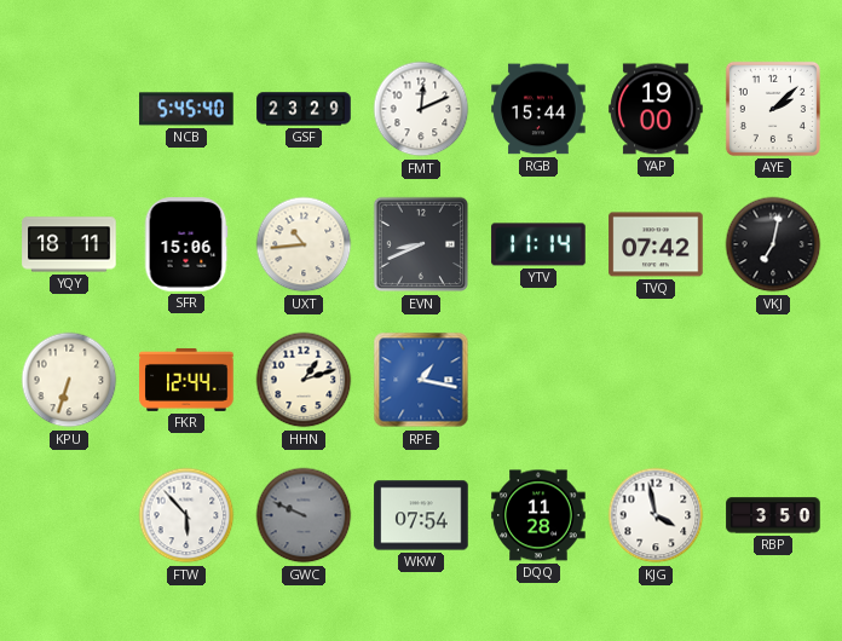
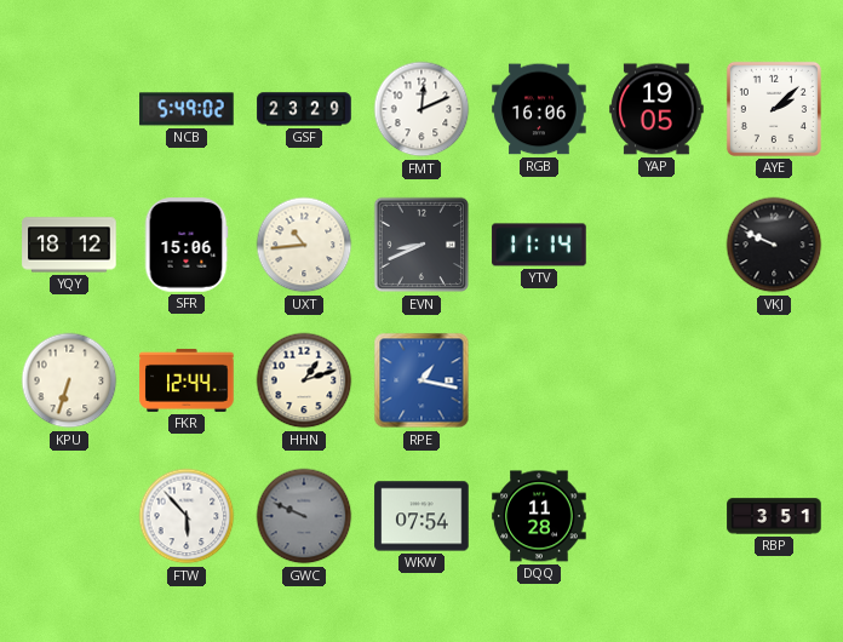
NCB: 5:45 -> 5:49
RGB: 15:44 -> 16:06
YAP: 19:00 -> 19:05
YQY: 18:11 -> 18:12
TVQ: 07:42 -> none
VKJ: 7:02 -> 9:49
KJG: 3:58 -> none
RBP: 3:50 -> 3:51
